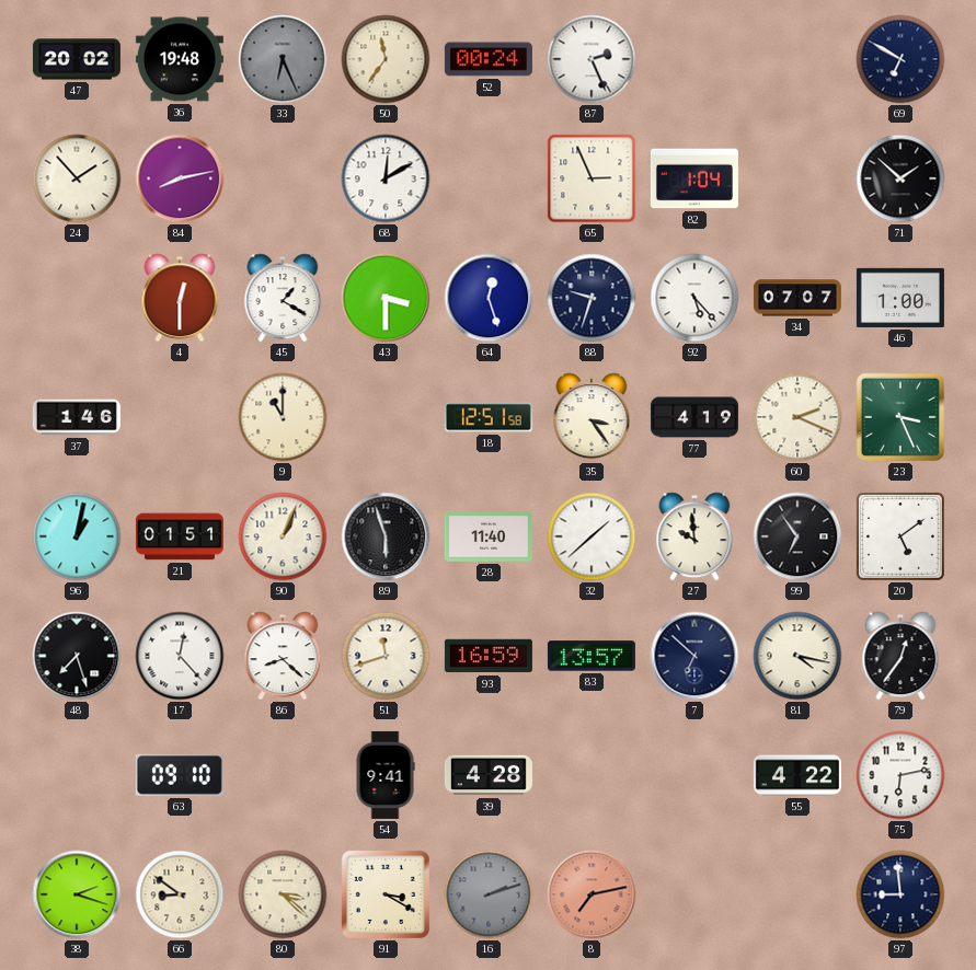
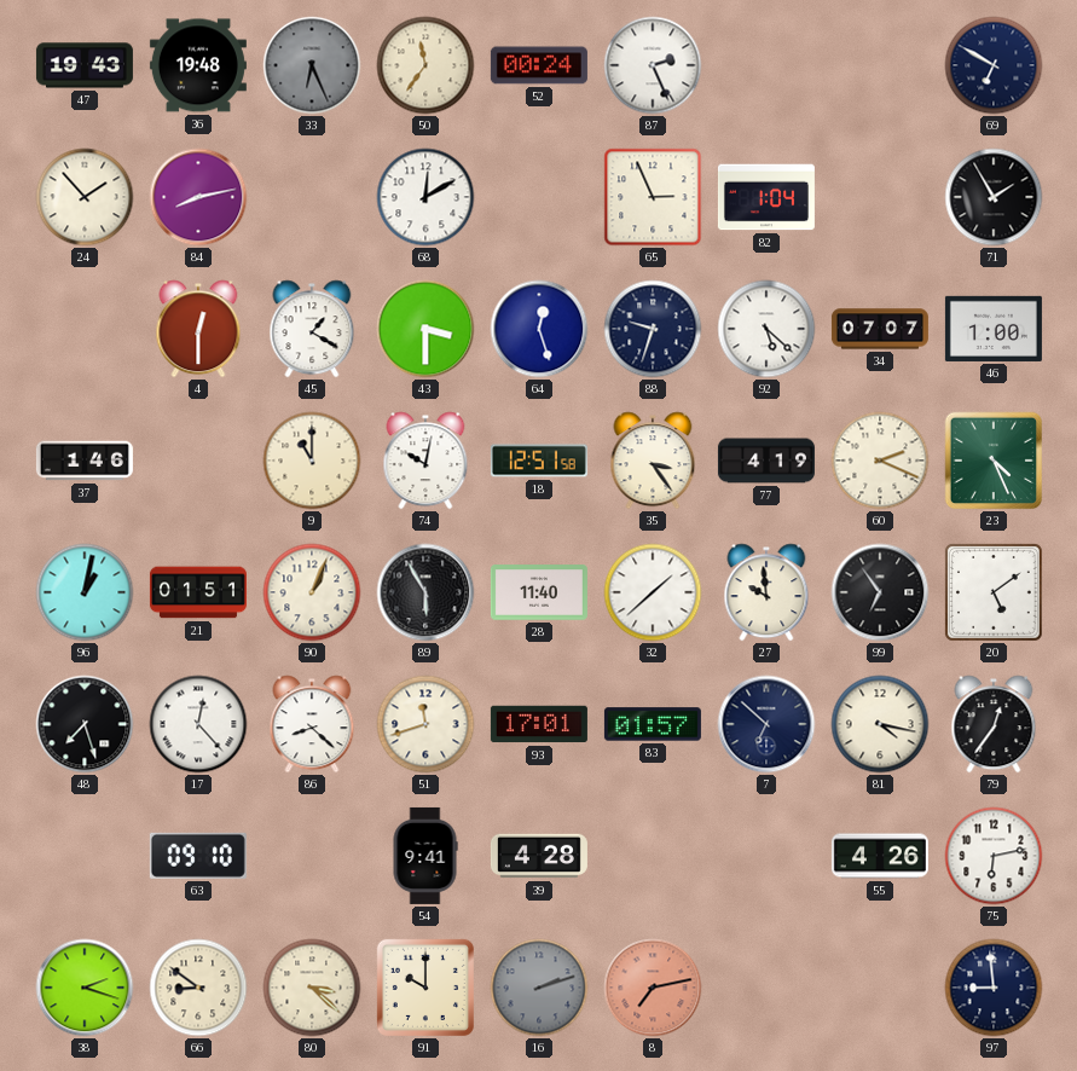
47: 20:02 -> 19:43
71: 1:52 -> 1:55
92: 5:23 -> 5:22
74: none -> 10:02
23: 3:26 -> 4:26
89: 5:57 -> 5:55
93: 16:59 -> 17:01
83: 13:57 -> 01:57
55: 4:22 -> 4:26
91: 3:20 -> 10:00
